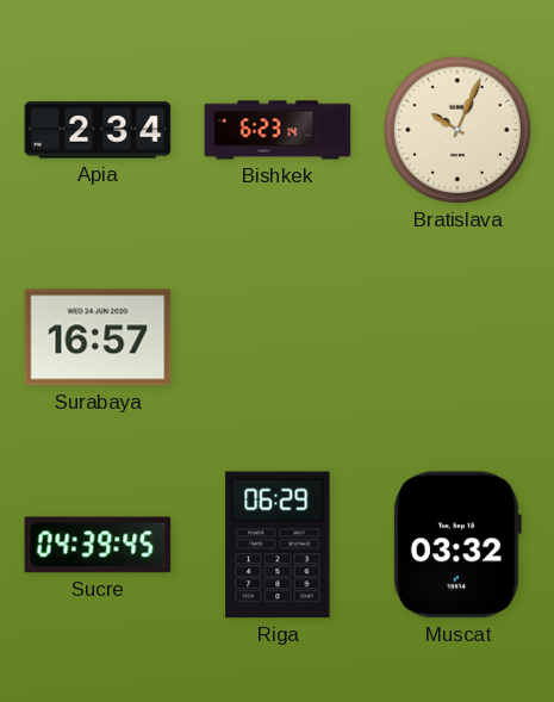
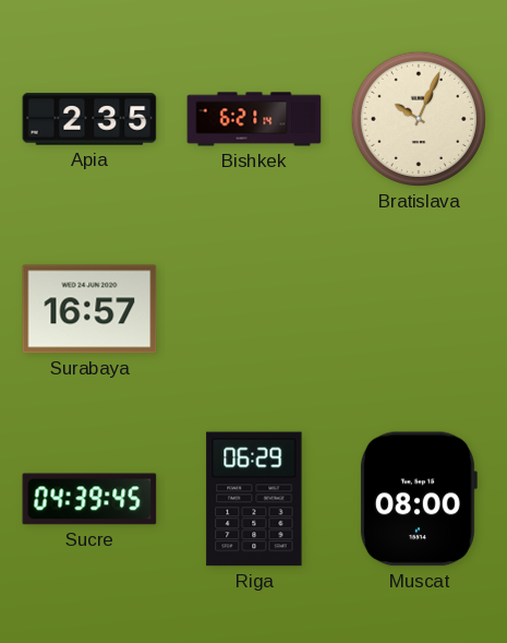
Apia: 2:34 -> 2:35
Bishkek: 6:23 -> 6:21
Muscat: 03:32 -> 08:00
